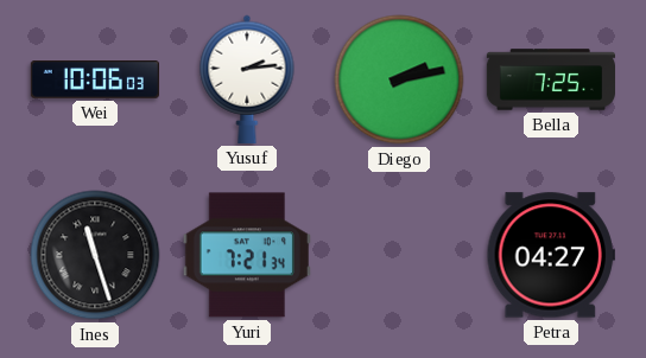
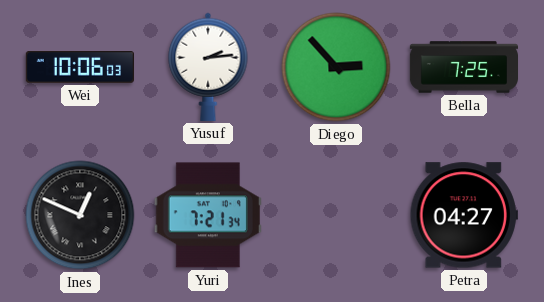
Diego: 2:13 -> 2:53
Ines: 11:27 -> 12:49
